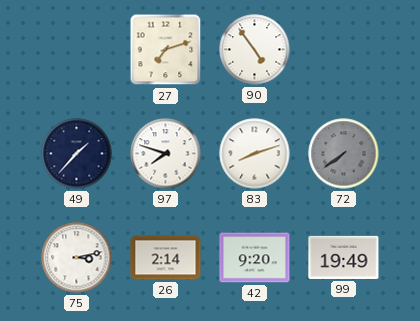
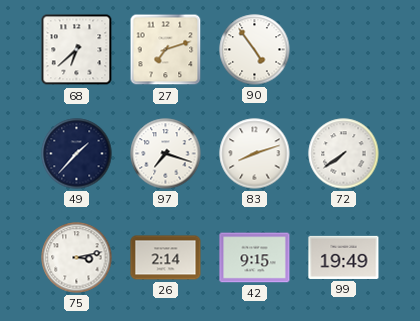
68: none -> 6:38
97: 7:48 -> 7:18
72 dial: grey -> white
42: 9:20 -> 9:15
